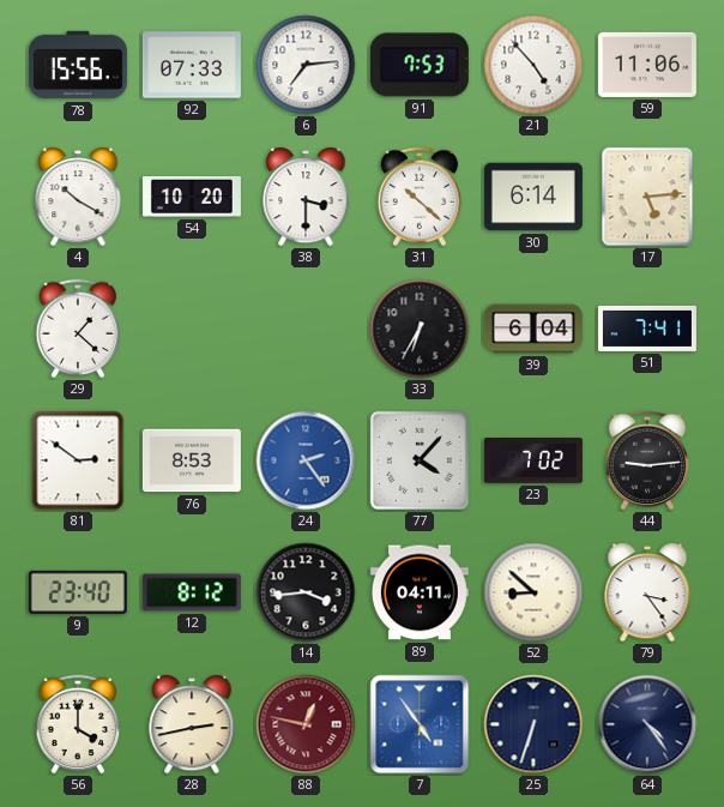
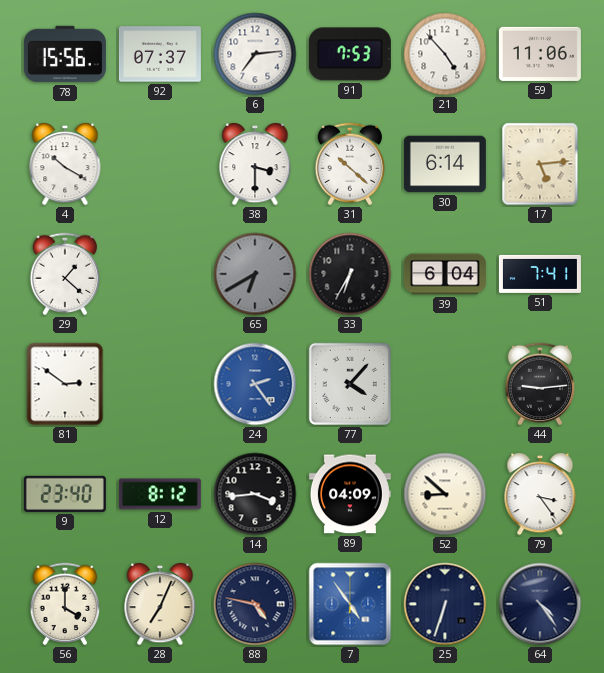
92: 07:33 -> 07:37
54: 10:20 -> none
65: none -> 6:40
76: 8:53 -> none
23: 7:02 -> none
89: 04:11 -> 04:09
28: 2:43 -> 7:04
88: 12:47 -> 4:47
88 dial: burgundy -> navy
